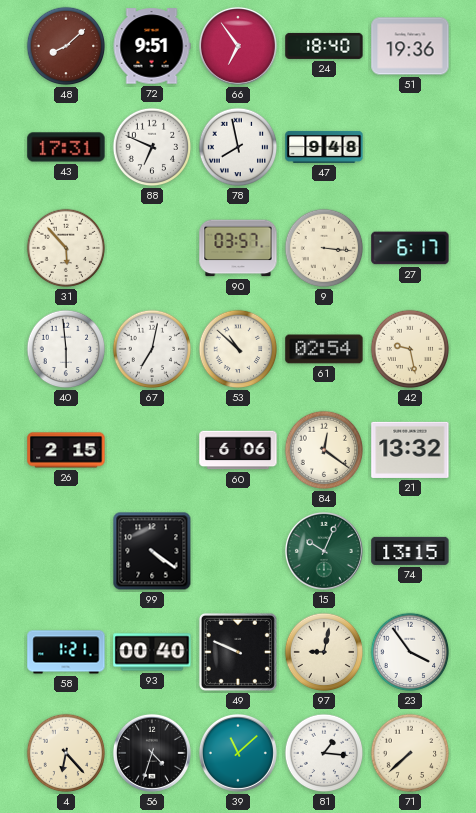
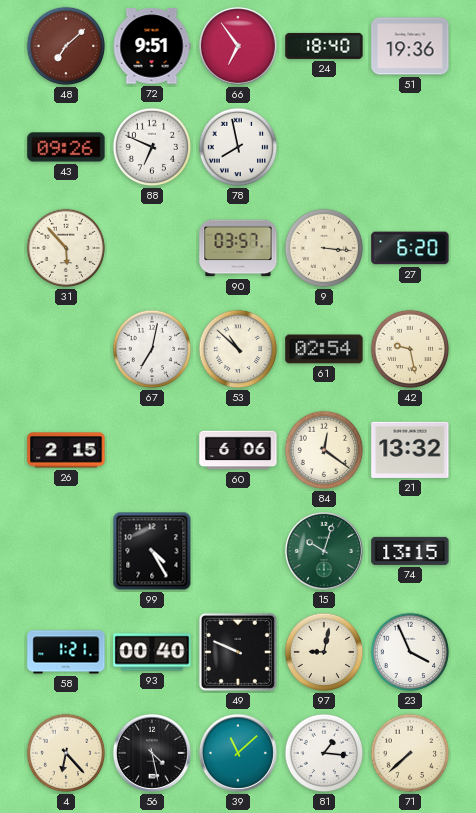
48: 8:08 -> 7:08
43: 17:31 -> 09:26
47: 9:48 -> none
27: 6:17 -> 6:20
40: 5:59 -> none
99: 4:21 -> 4:25
15: 10:04 -> 10:03
23: 3:54 -> 3:56
56: 4:33 -> 4:28
